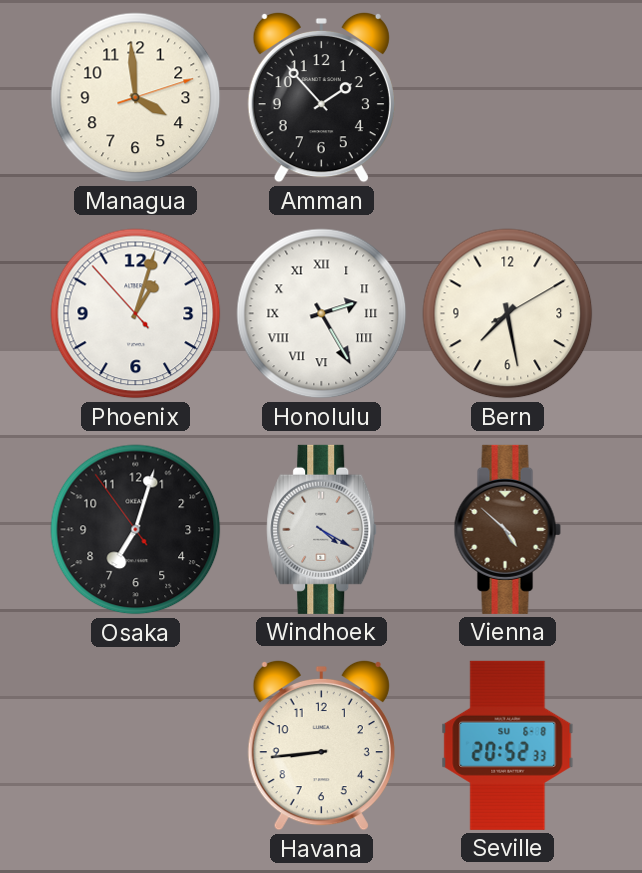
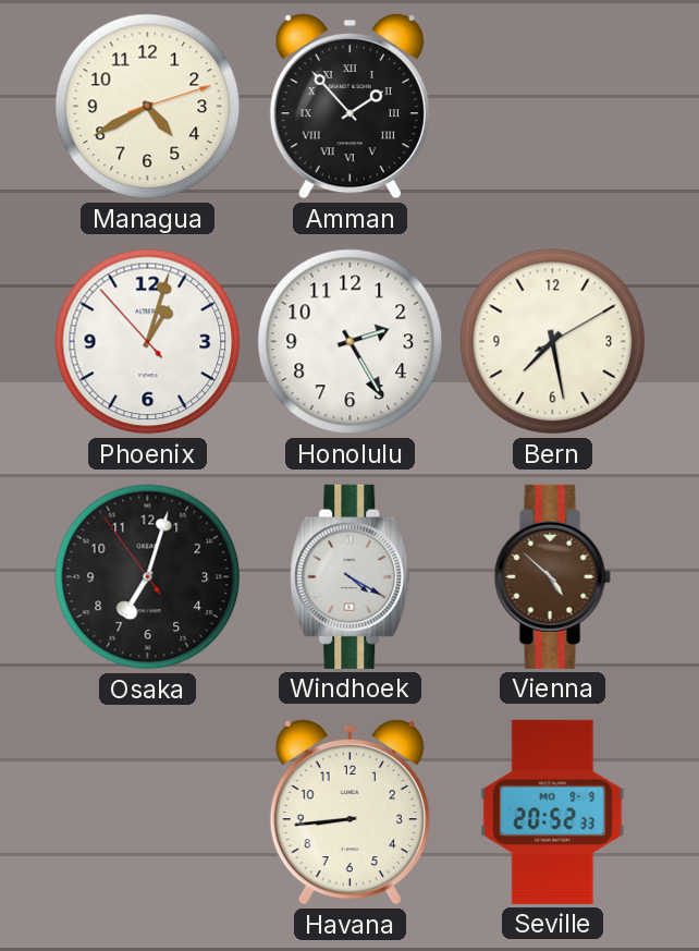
Managua: 3:59 -> 4:40
Amman numerals: Arabic -> Roman
Honolulu numerals: Roman -> Arabic
Seville date: SU 6-8 -> MO 9-9
